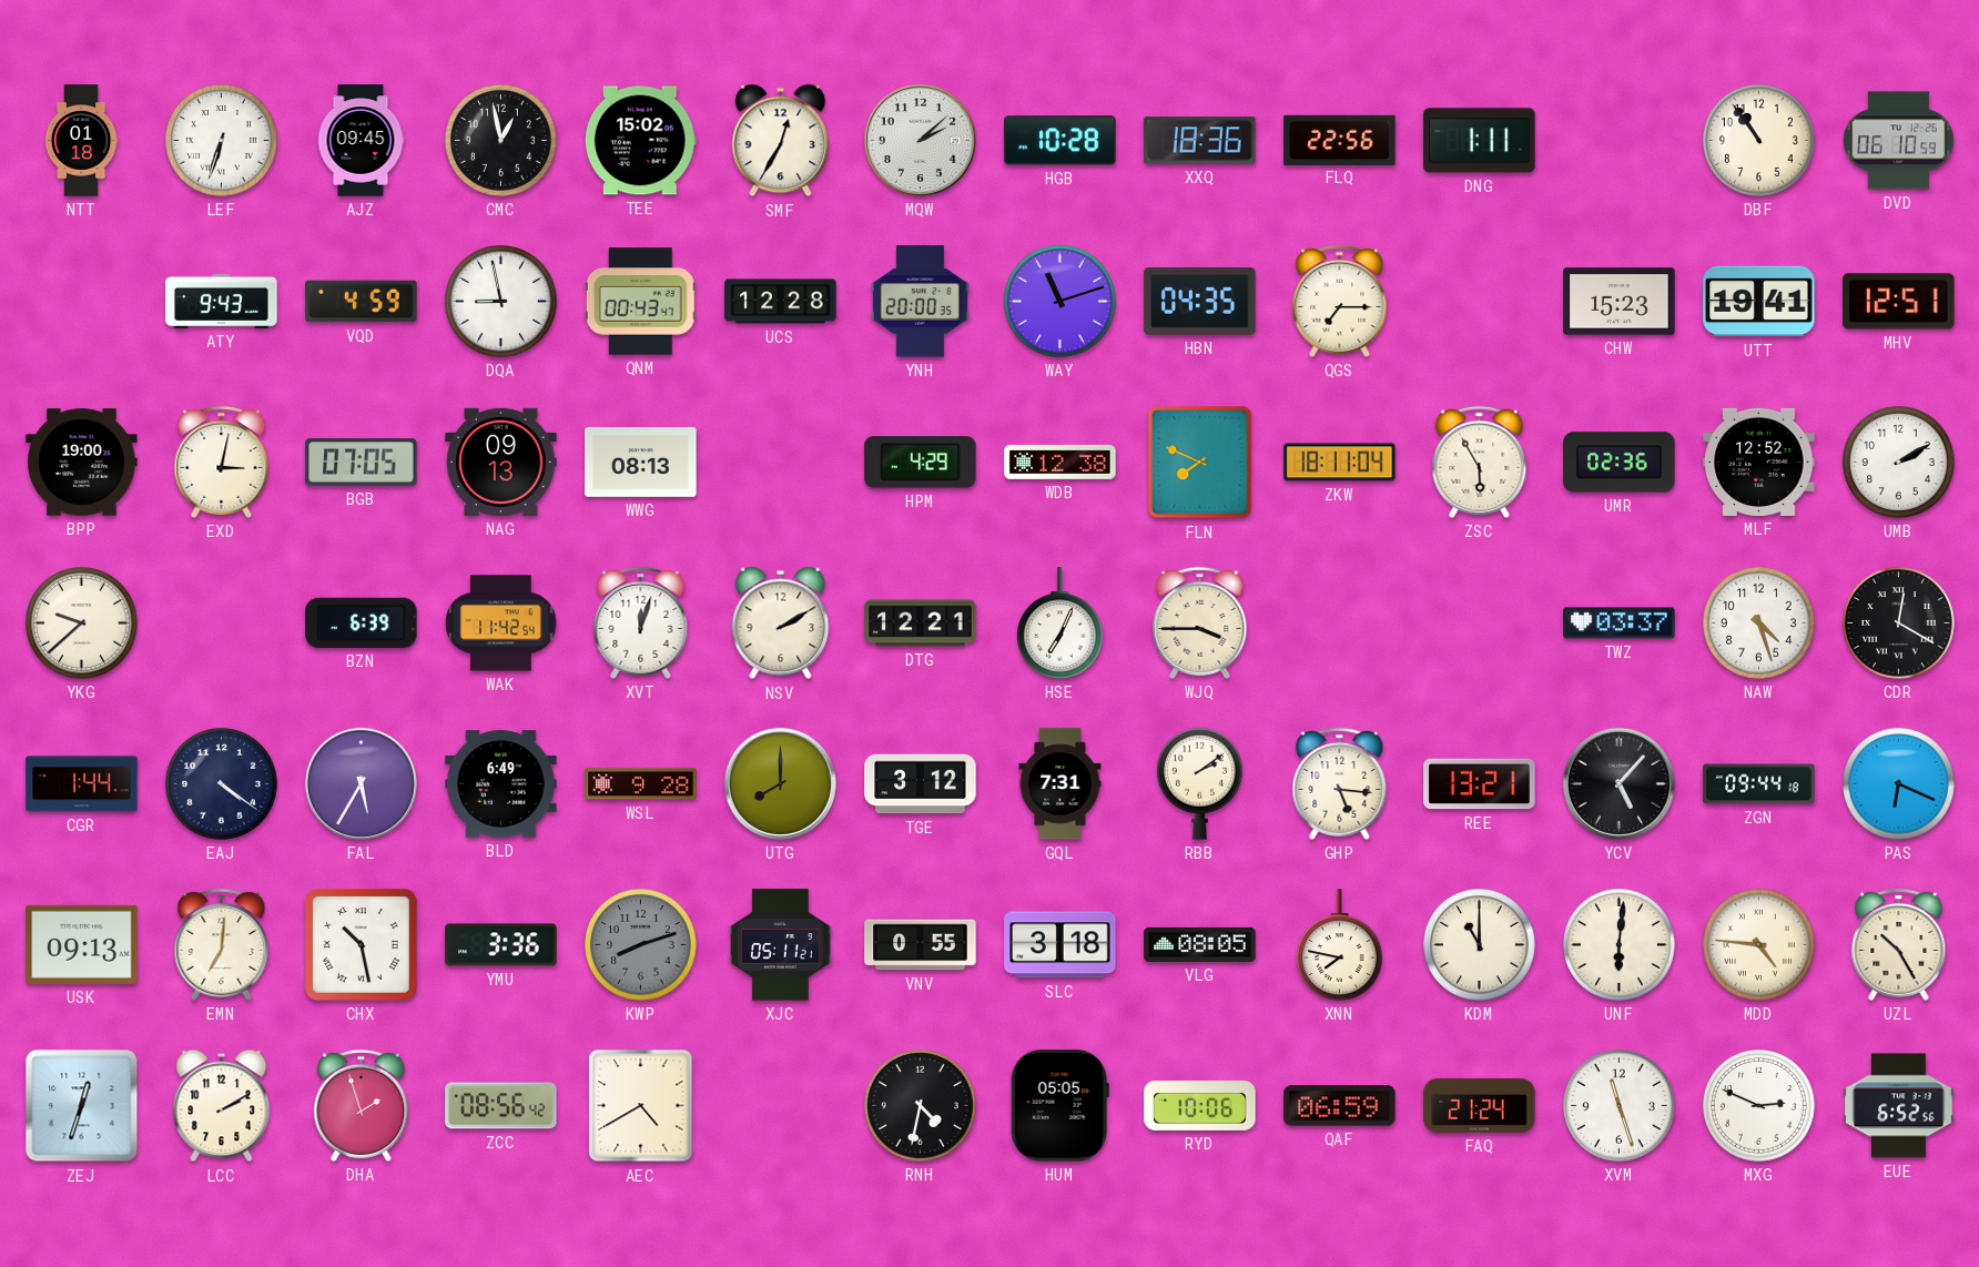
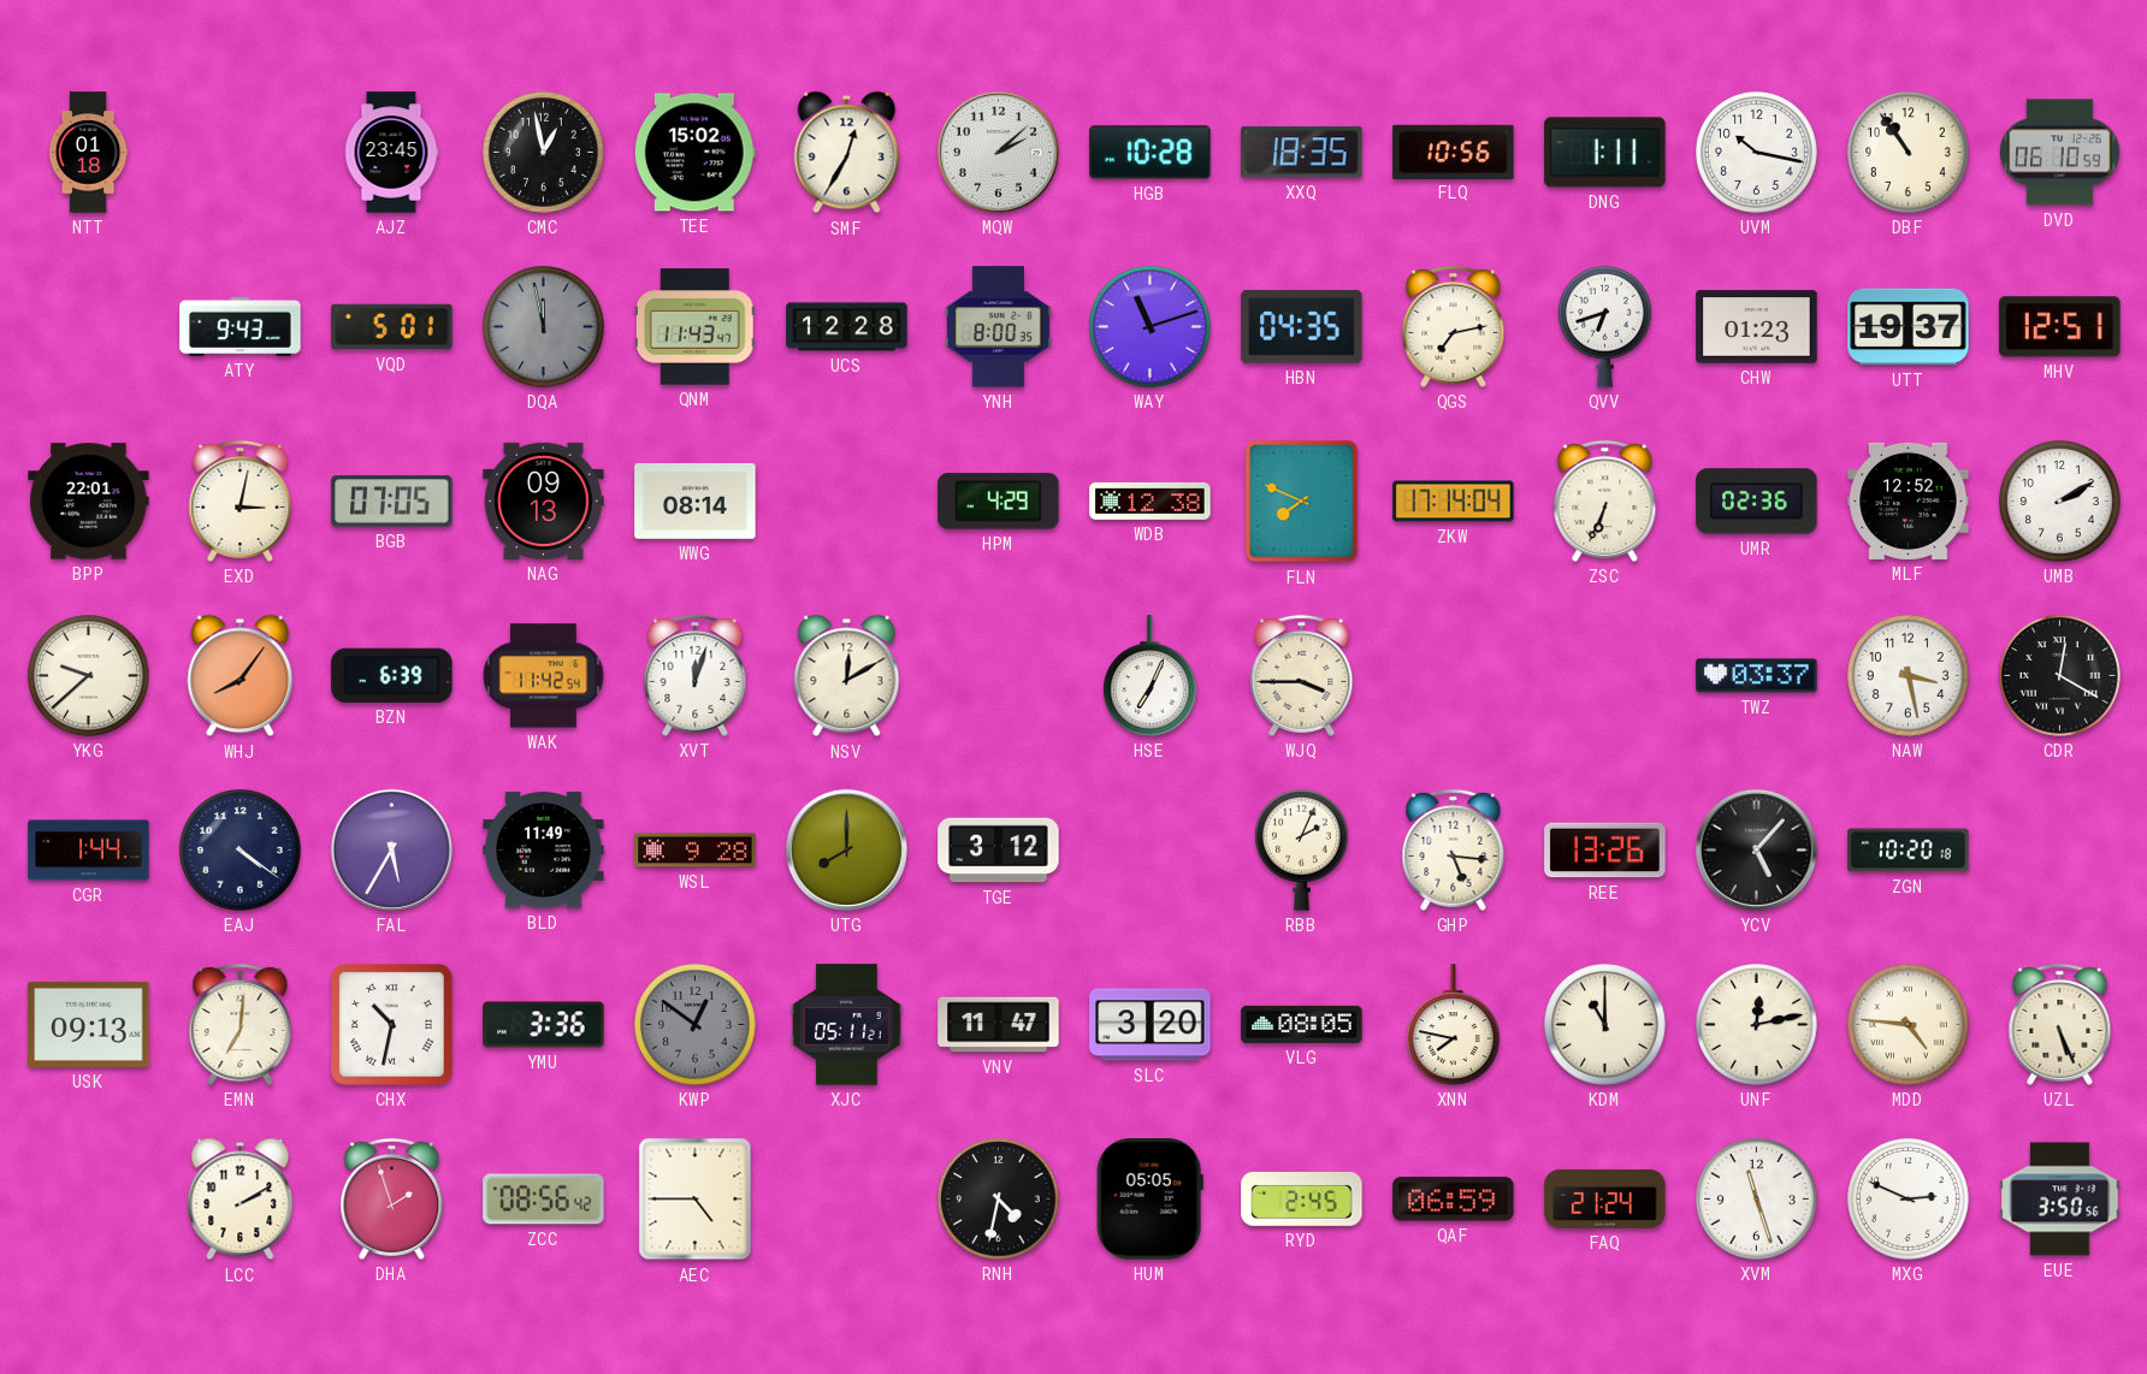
LEF: 6:33 -> none
AJZ: 09:45 -> 23:45
XXQ: 18:36 -> 18:35
FLQ: 22:56 -> 10:56
UVM: none -> 10:17
VQD: 4:59 -> 5:01
DQA: 8:58 -> 11:58
DQA dial: white -> grey
QNM: 00:43 -> 11:43
YNH: 20:00 -> 8:00
QGS: 7:15 -> 7:13
QVV: none -> 6:42
CHW: 15:23 -> 01:23
UTT: 19:41 -> 19:37
BPP: 19:00 -> 22:01
WWG: 08:13 -> 08:14
ZKW: 18:11 -> 17:14
ZSC: 5:55 -> 6:34
WHJ: none -> 8:06
NSV: 2:10 -> 12:10
DTG: 12:21 -> none
NAW: 4:27 -> 3:28
BLD: 6:49 -> 11:49
GQL: 7:31 -> none
RBB: 2:09 -> 2:04
REE: 13:21 -> 13:26
ZGN: 09:44 -> 10:20
PAS: 6:19 -> none
CHX: 10:28 -> 10:32
KWP: 8:12 -> 12:51
VNV: 0:55 -> 11:47
SLC: 3:18 -> 3:20
UNF: 6:01 -> 12:13
UZL: 10:25 -> 5:26
ZEJ: 12:33 -> none
AEC: 4:40 -> 4:45
RYD: 10:06 -> 2:45
EUE: 6:52 -> 3:50
